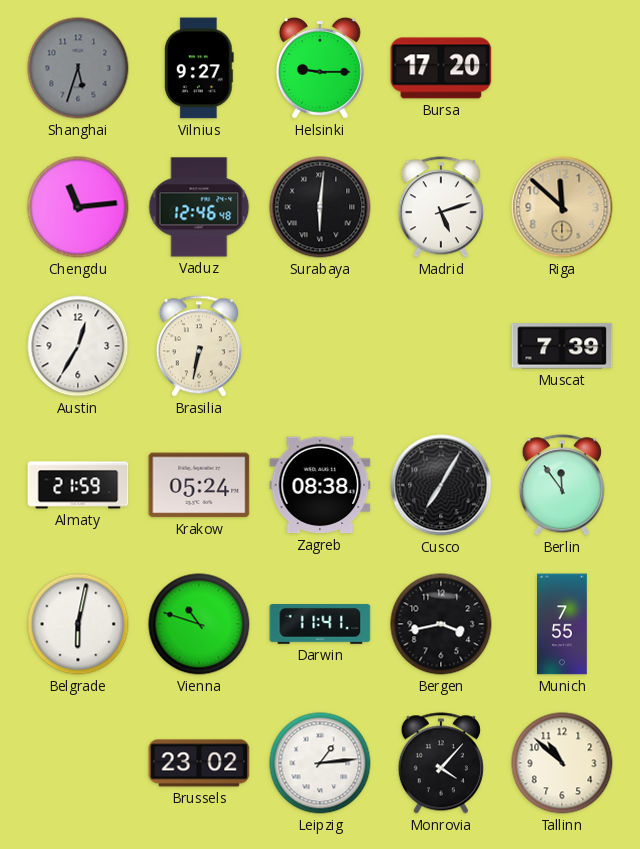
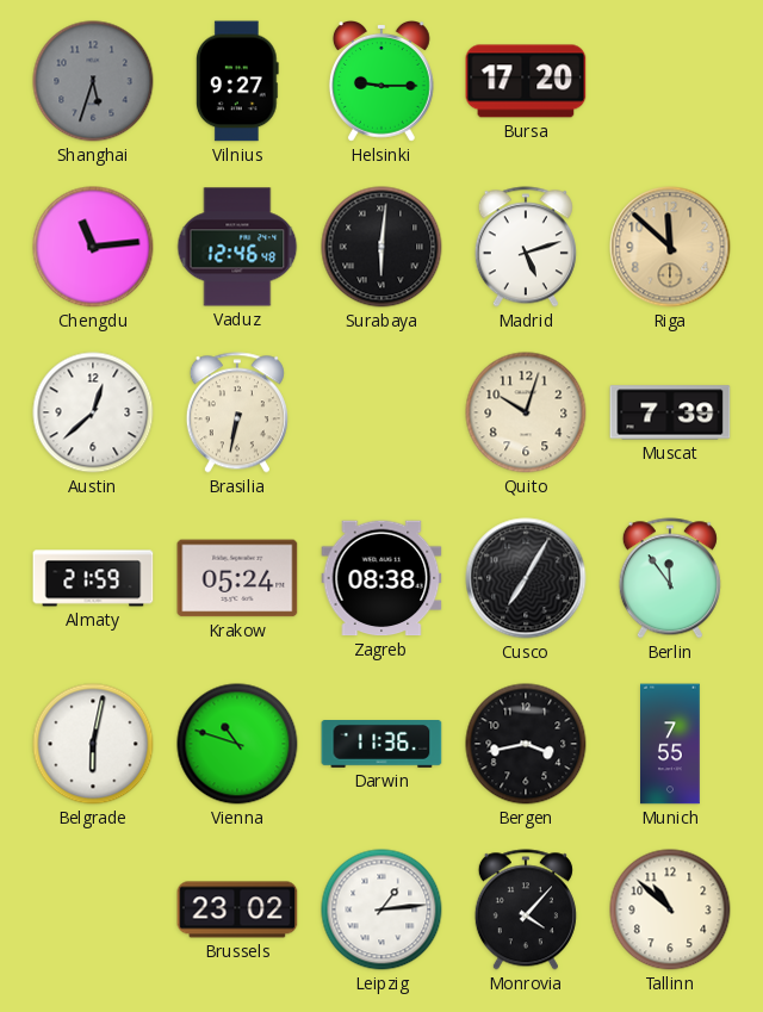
Austin: 12:35 -> 12:38
Quito: none -> 10:03
Darwin: 11:41 -> 11:36
